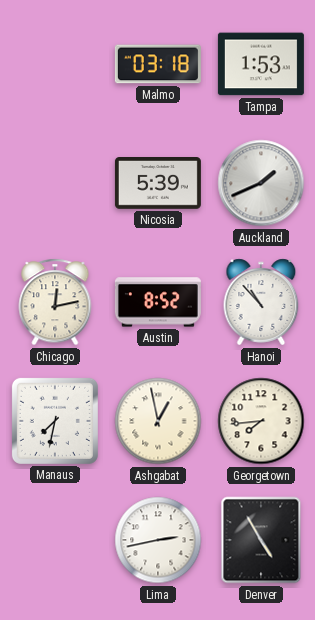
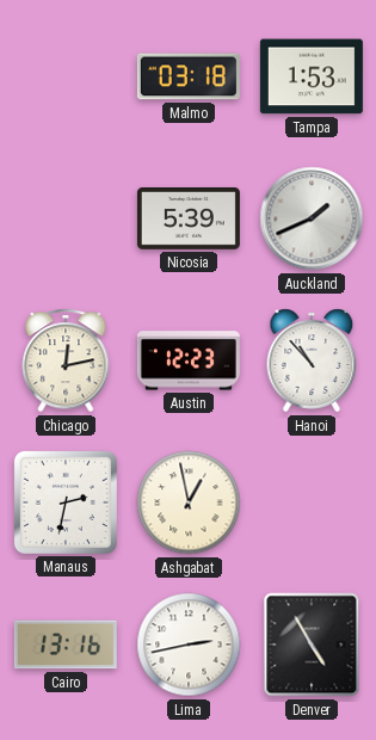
Austin: 8:52 -> 12:23
Manaus: 7:32 -> 2:32
Georgetown: 7:44 -> none
Cairo: none -> 13:16
